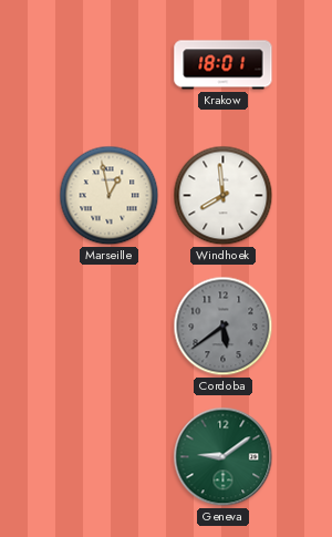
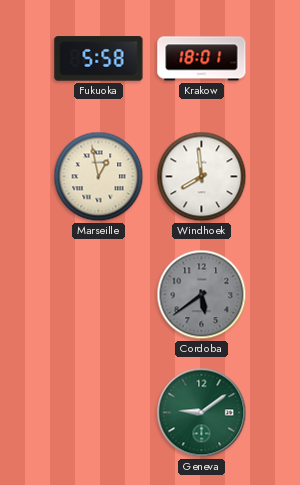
Fukuoka: none -> 5:58
